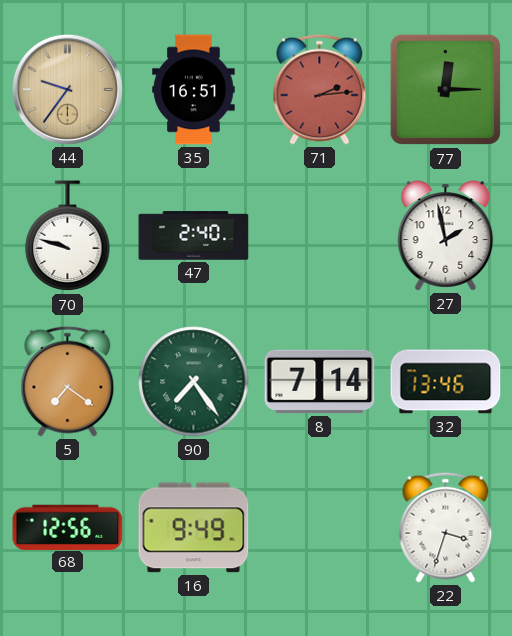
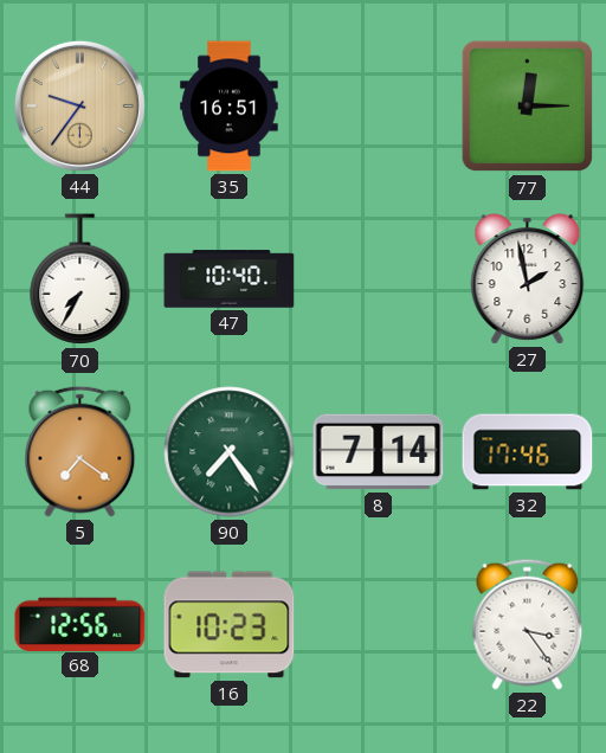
71: 2:14 -> none
70: 9:48 -> 7:35
47: 2:40 -> 10:40
32: 13:46 -> 17:46
16: 9:49 -> 10:23
22: 3:33 -> 3:24
